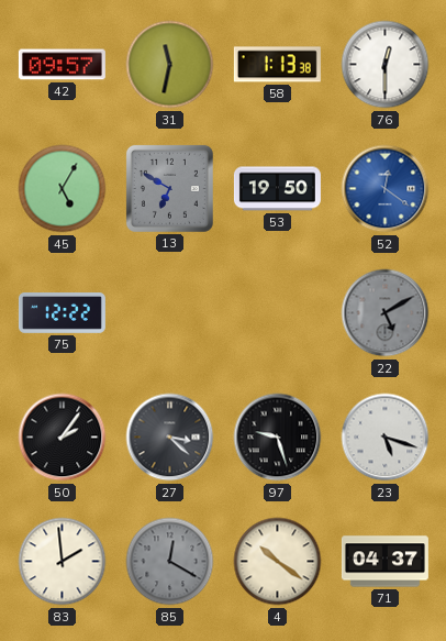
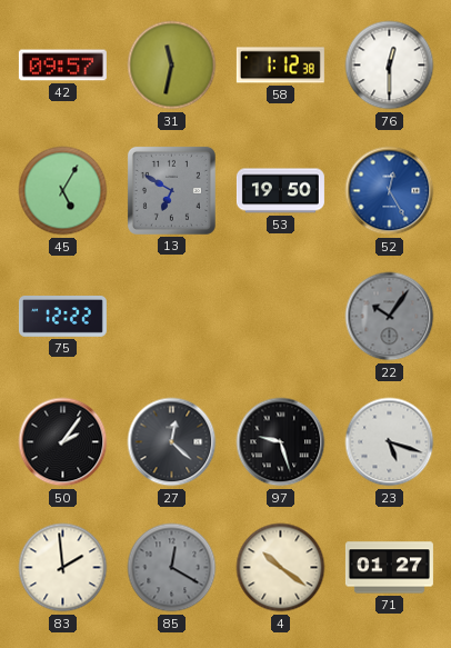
58: 1:13 -> 1:12
52: 12:21 -> 12:25
22: 5:10 -> 10:06
27: 3:22 -> 12:22
71: 04:37 -> 01:27
